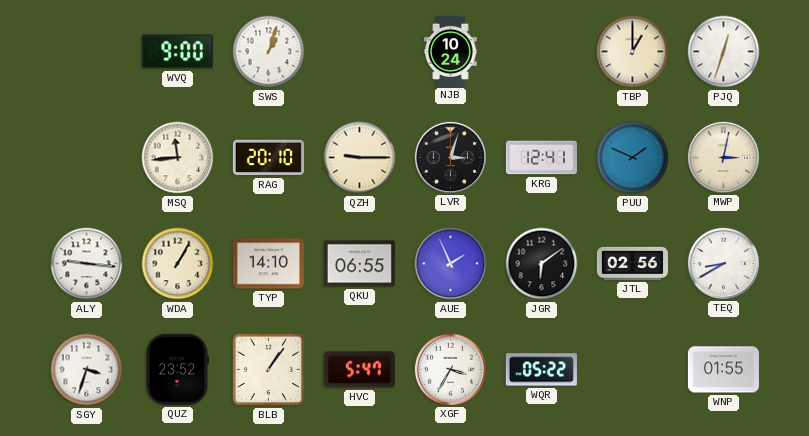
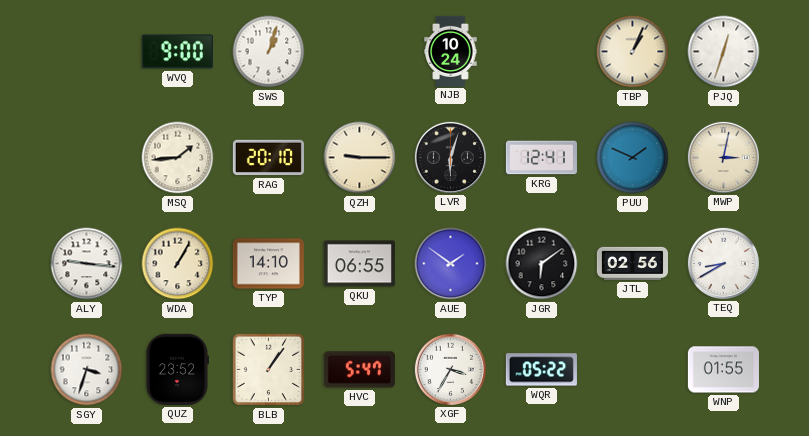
TBP: 1:00 -> 1:04
MSQ: 11:44 -> 1:44
LVR: 3:03 -> 6:03
AUE: 1:56 -> 1:51
